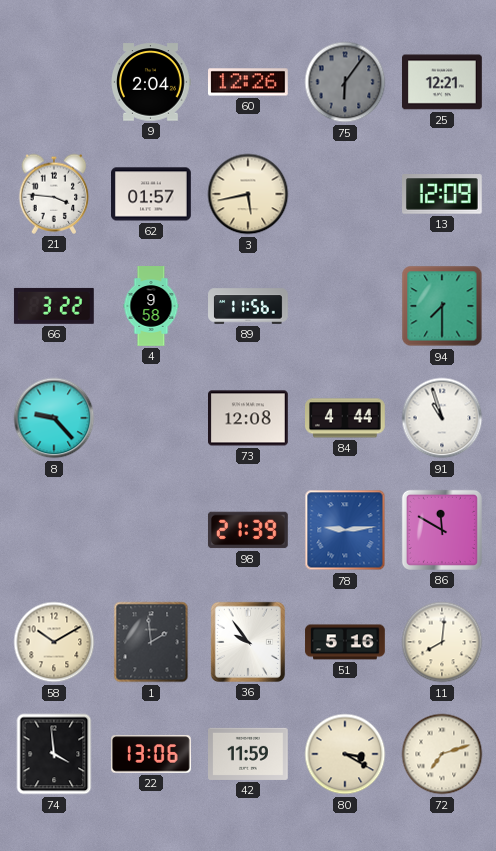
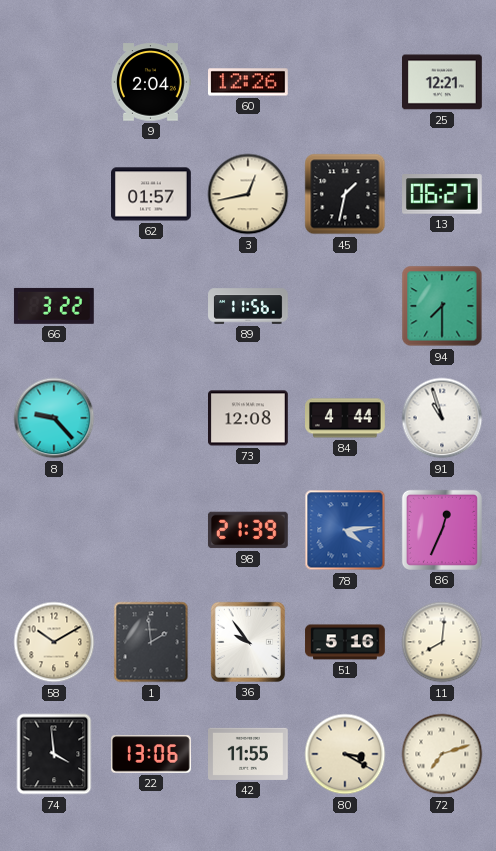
75: 6:06 -> none
21: 3:46 -> none
3: 5:43 -> 12:43
45: none -> 1:32
13: 12:09 -> 06:27
4: 9:58 -> none
78: 9:14 -> 4:14
86: 11:50 -> 12:34
42: 11:59 -> 11:55
